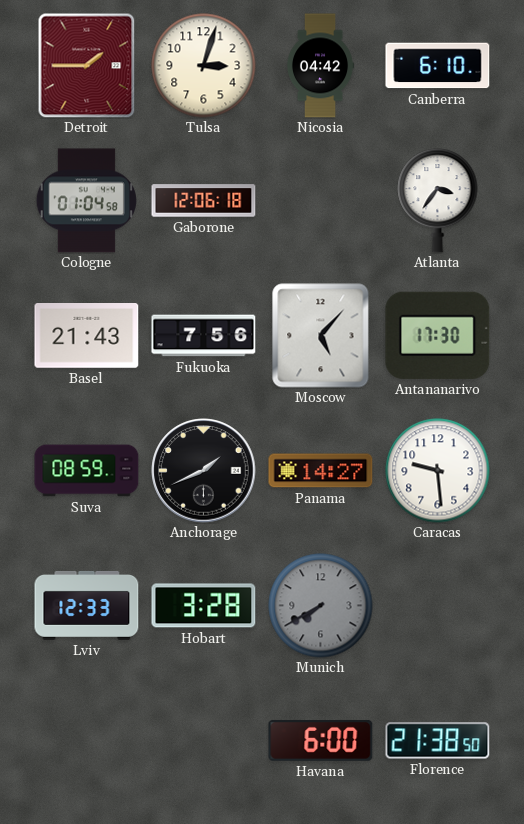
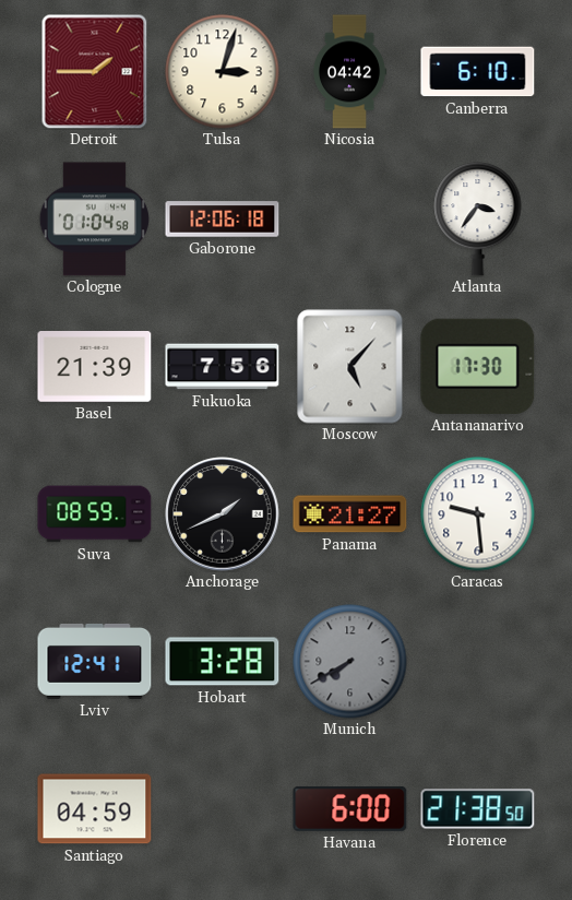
Basel: 21:43 -> 21:39
Panama: 14:27 -> 21:27
Lviv: 12:33 -> 12:41
Santiago: none -> 04:59
